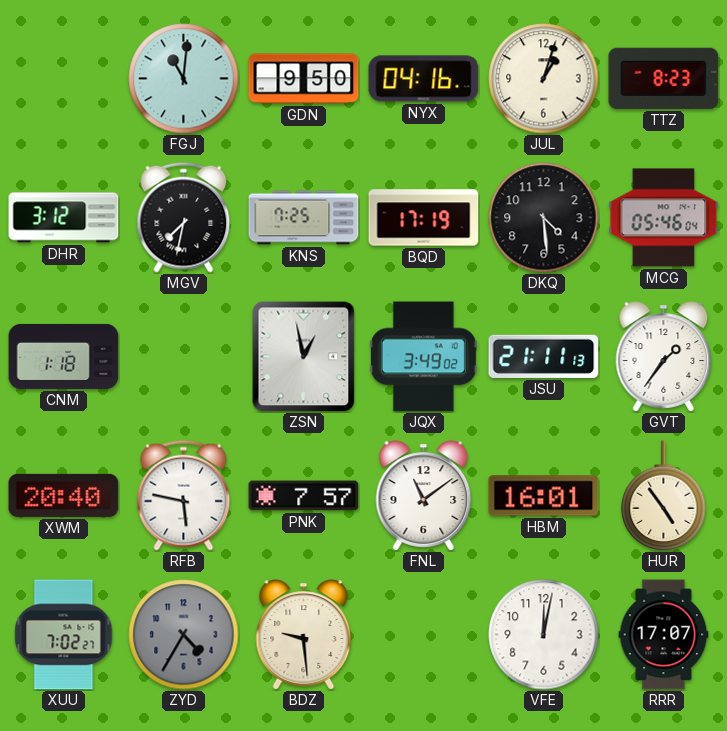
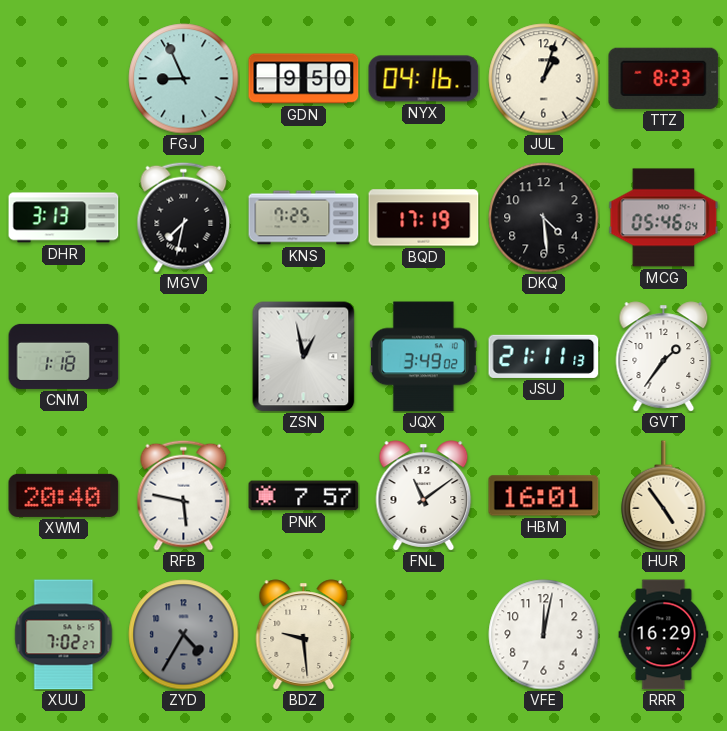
FGJ: 11:01 -> 8:56
DHR: 3:12 -> 3:13
RRR: 17:07 -> 16:29
